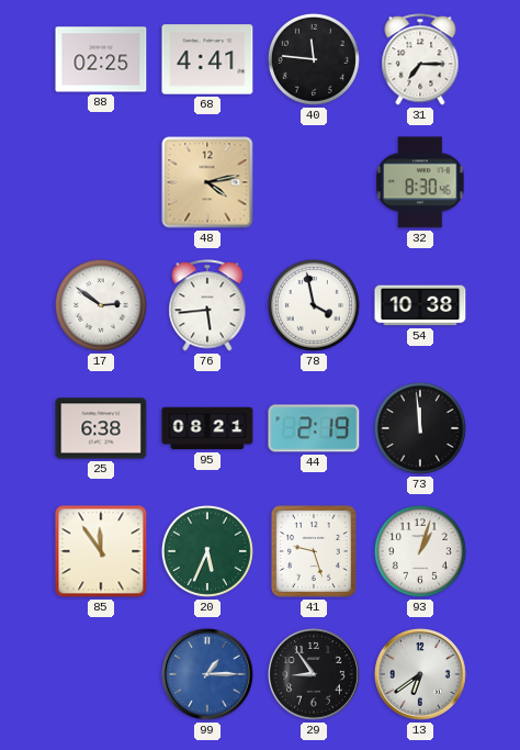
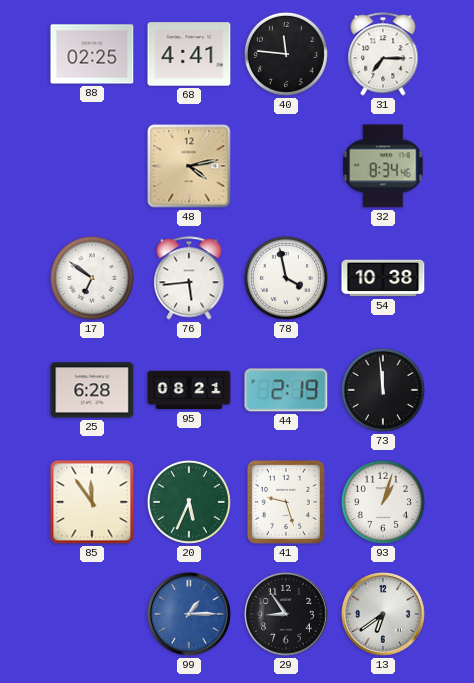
32: 8:30 -> 8:34
17: 2:51 -> 6:51
25: 6:38 -> 6:28
